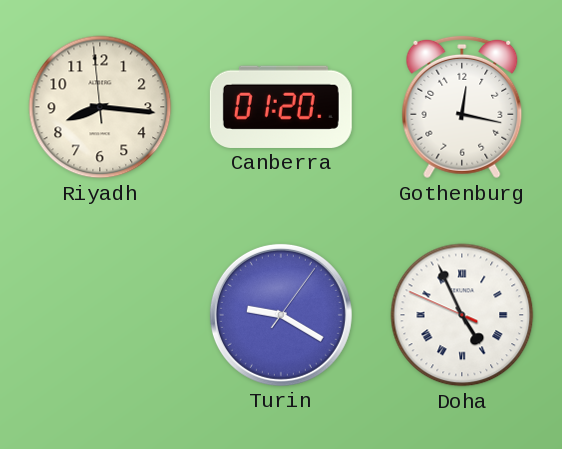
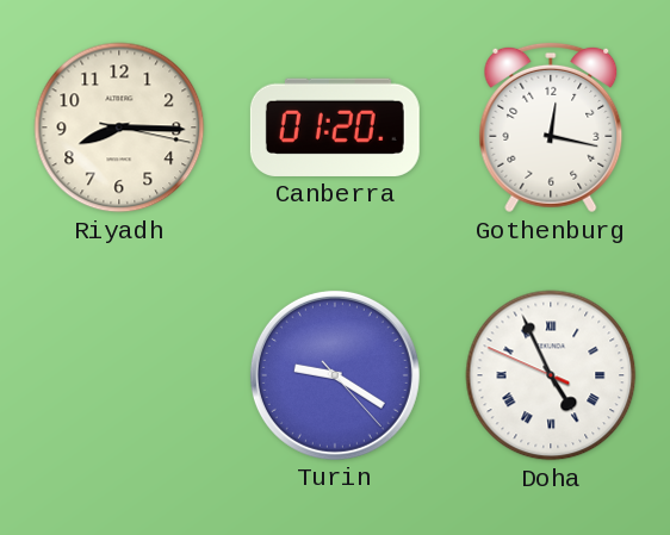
Riyadh: 8:15:59 -> 8:15:17
Turin: 9:20:06 -> 9:20:23
